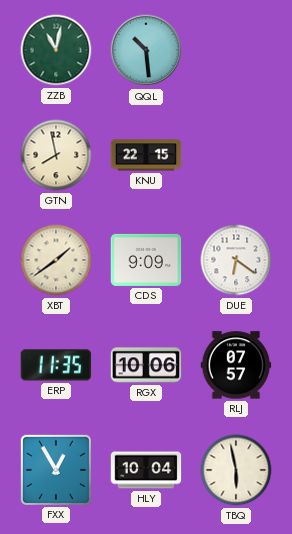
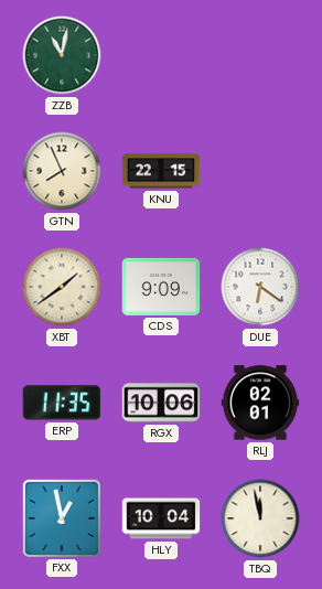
QQL: 10:29 -> none
GTN: 7:58 -> 7:56
RLJ: 07:57 -> 02:01
FXX: 12:55 -> 12:58
TBQ: 5:58 -> 11:58
